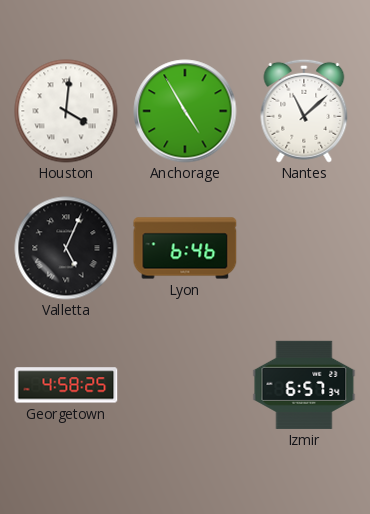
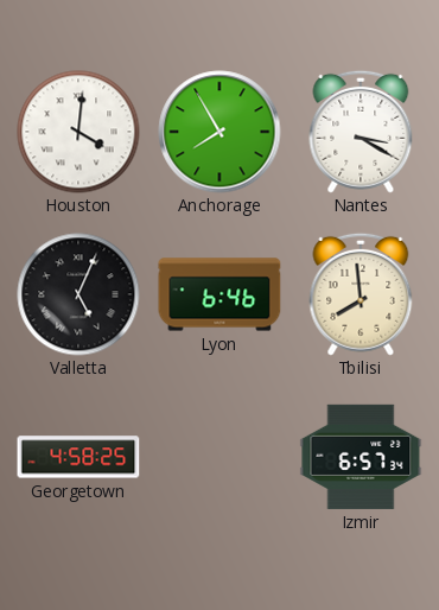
Anchorage: 4:55 -> 7:55
Nantes: 11:08 -> 3:20
Tbilisi: none -> 7:59
